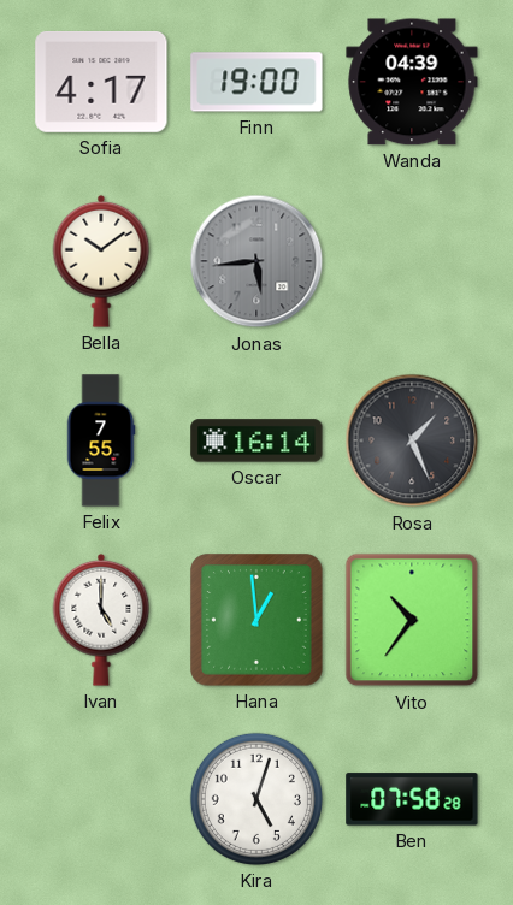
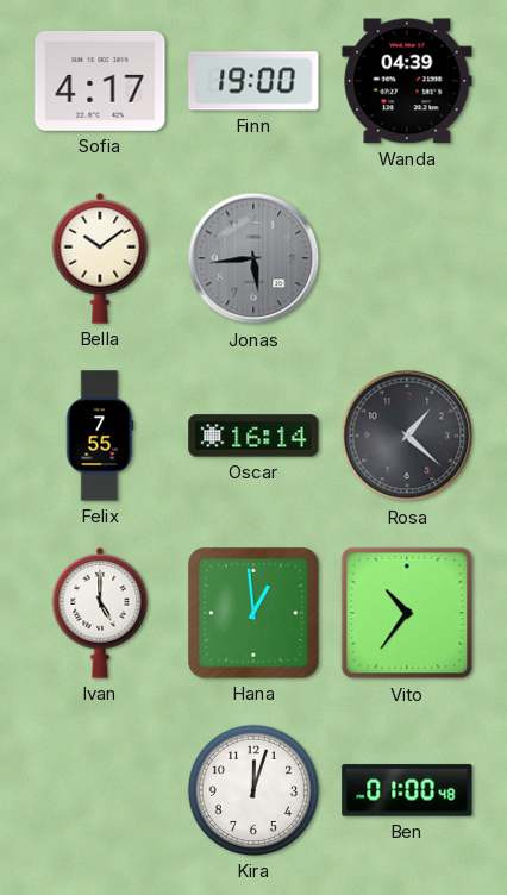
Rosa: 1:26 -> 1:22
Kira: 5:03 -> 12:03
Ben: 07:58 -> 01:00
